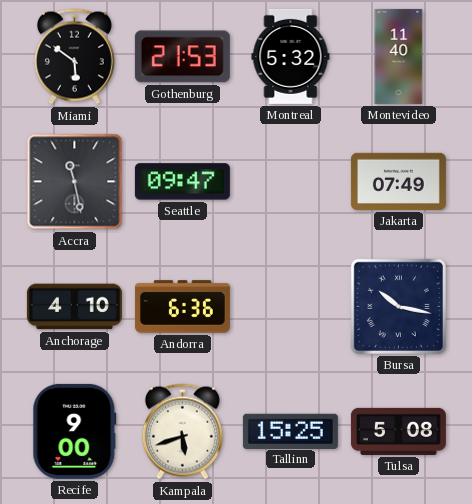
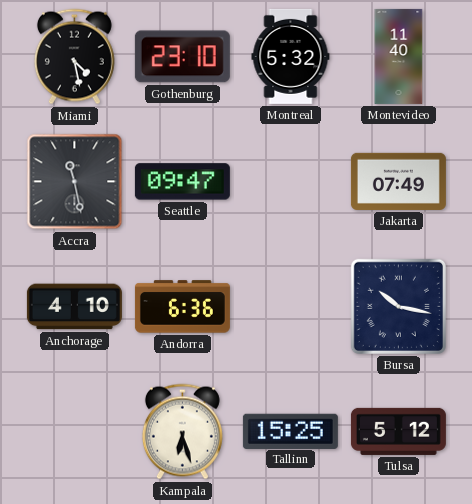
Miami: 5:51 -> 4:28
Gothenburg: 21:53 -> 23:10
Recife: 9:00 -> none
Kampala: 5:42 -> 6:27
Tulsa: 5:08 -> 5:12
